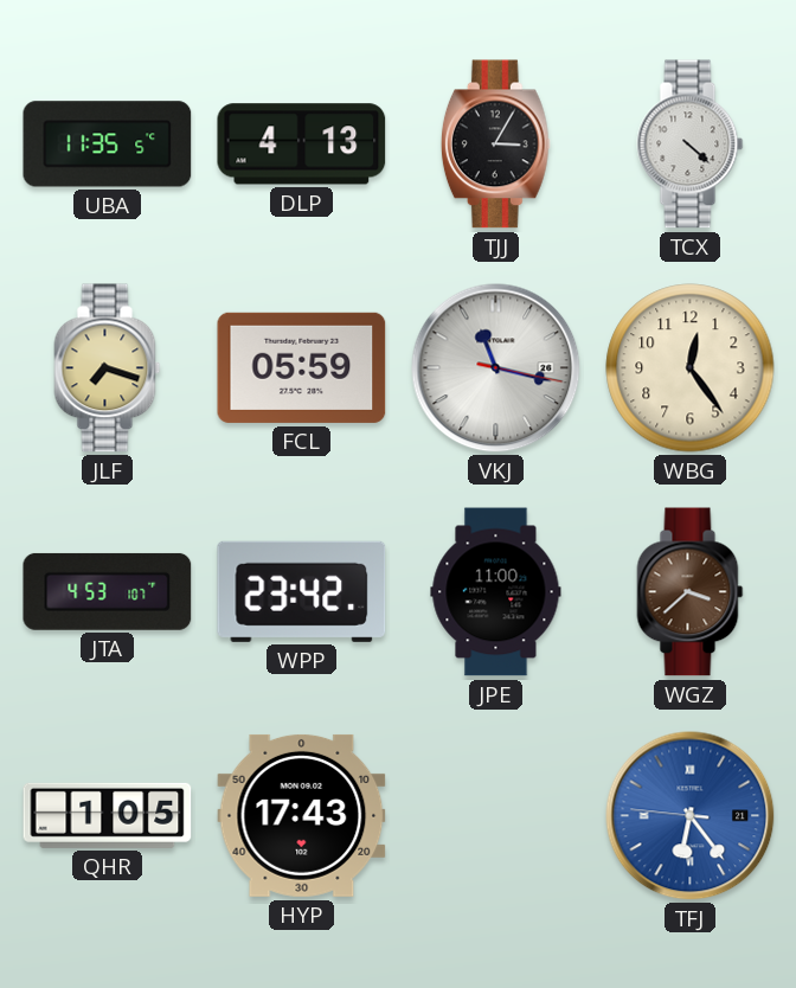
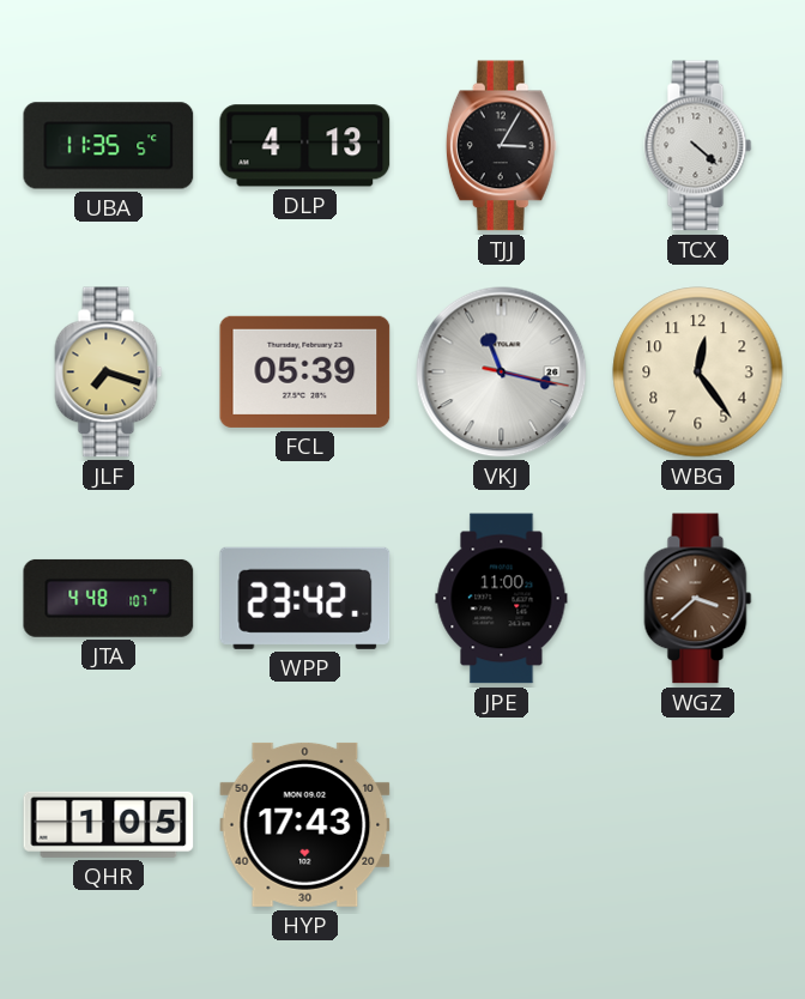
FCL: 05:59 -> 05:39
JTA: 4:53 -> 4:48
TFJ: 6:23 -> none
